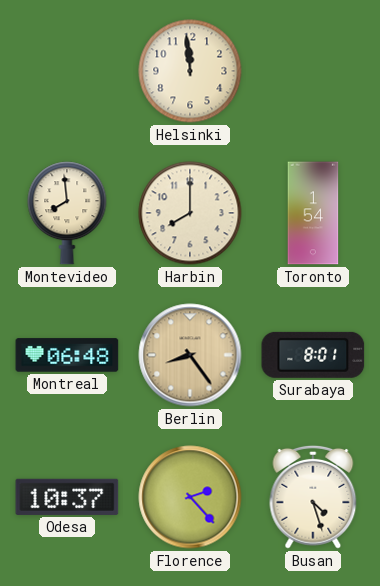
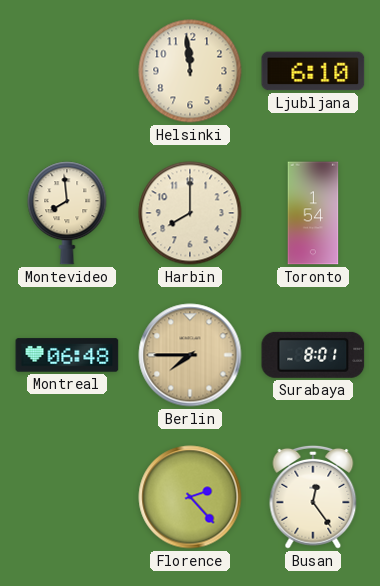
Ljubljana: none -> 6:10
Berlin: 8:24 -> 7:45
Odesa: 10:37 -> none
Busan: 4:27 -> 12:24
